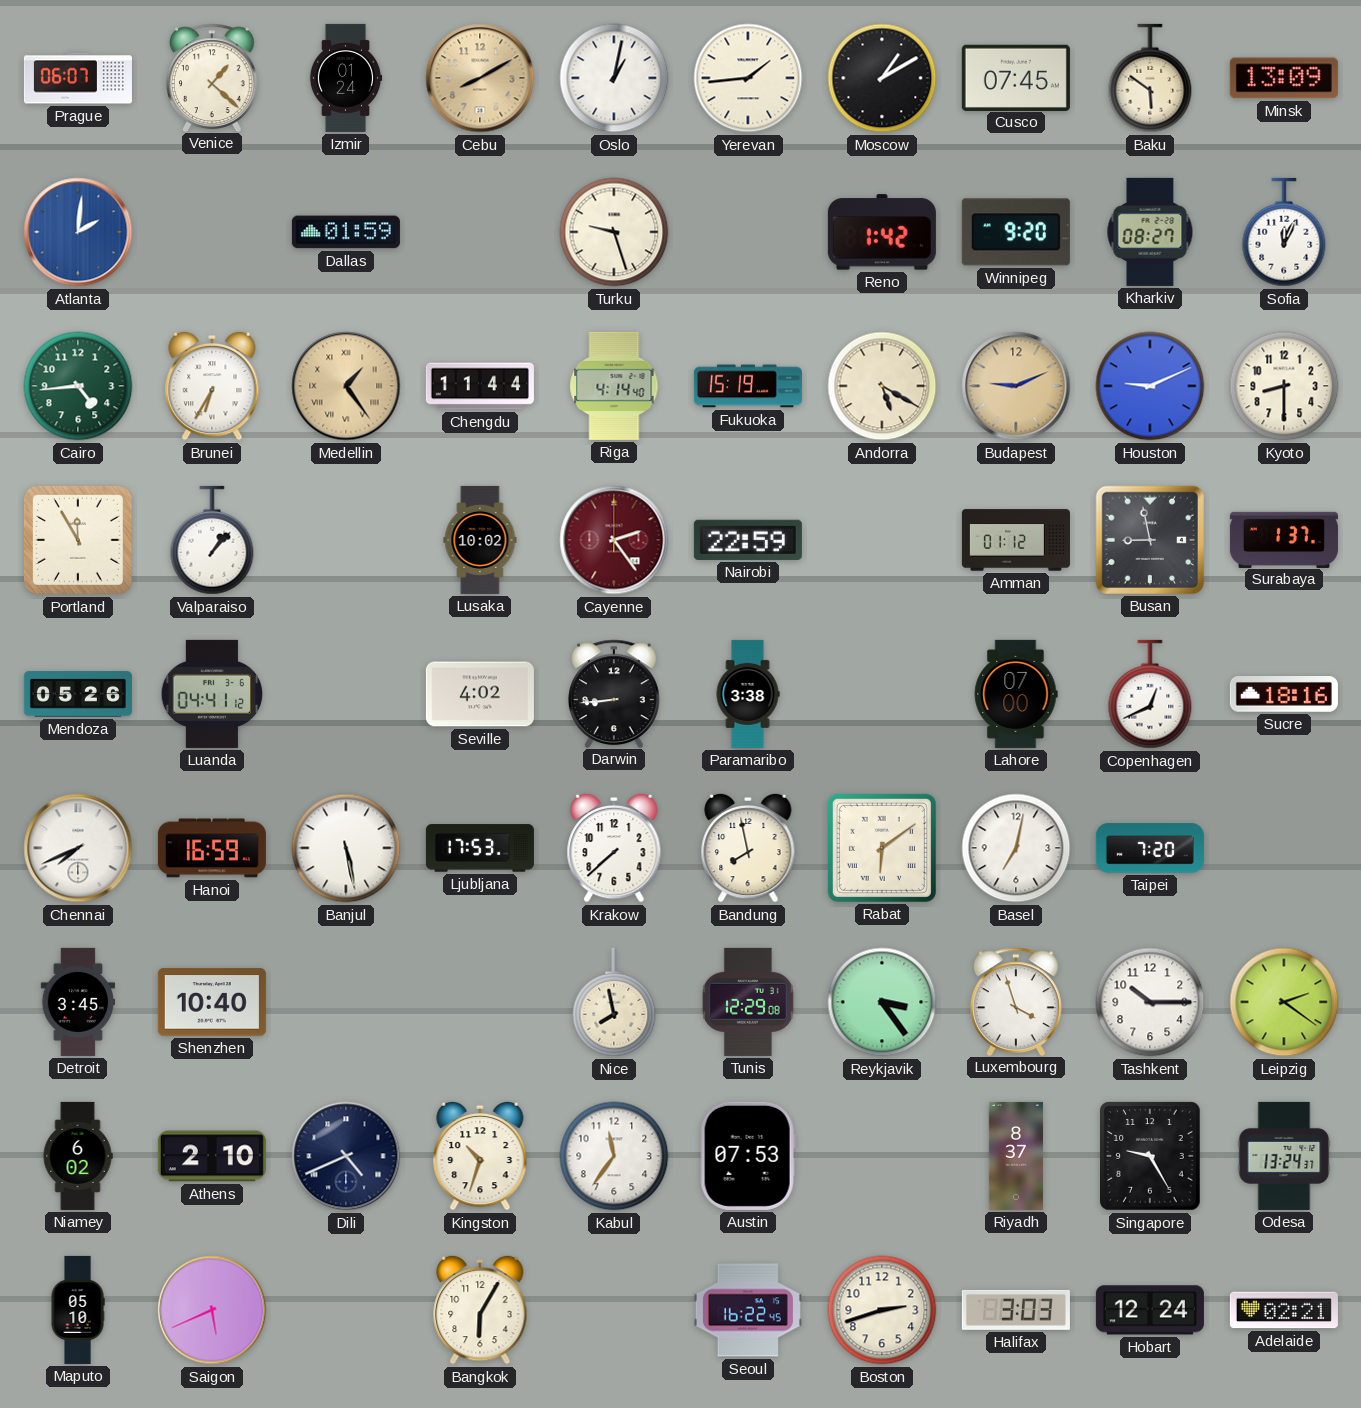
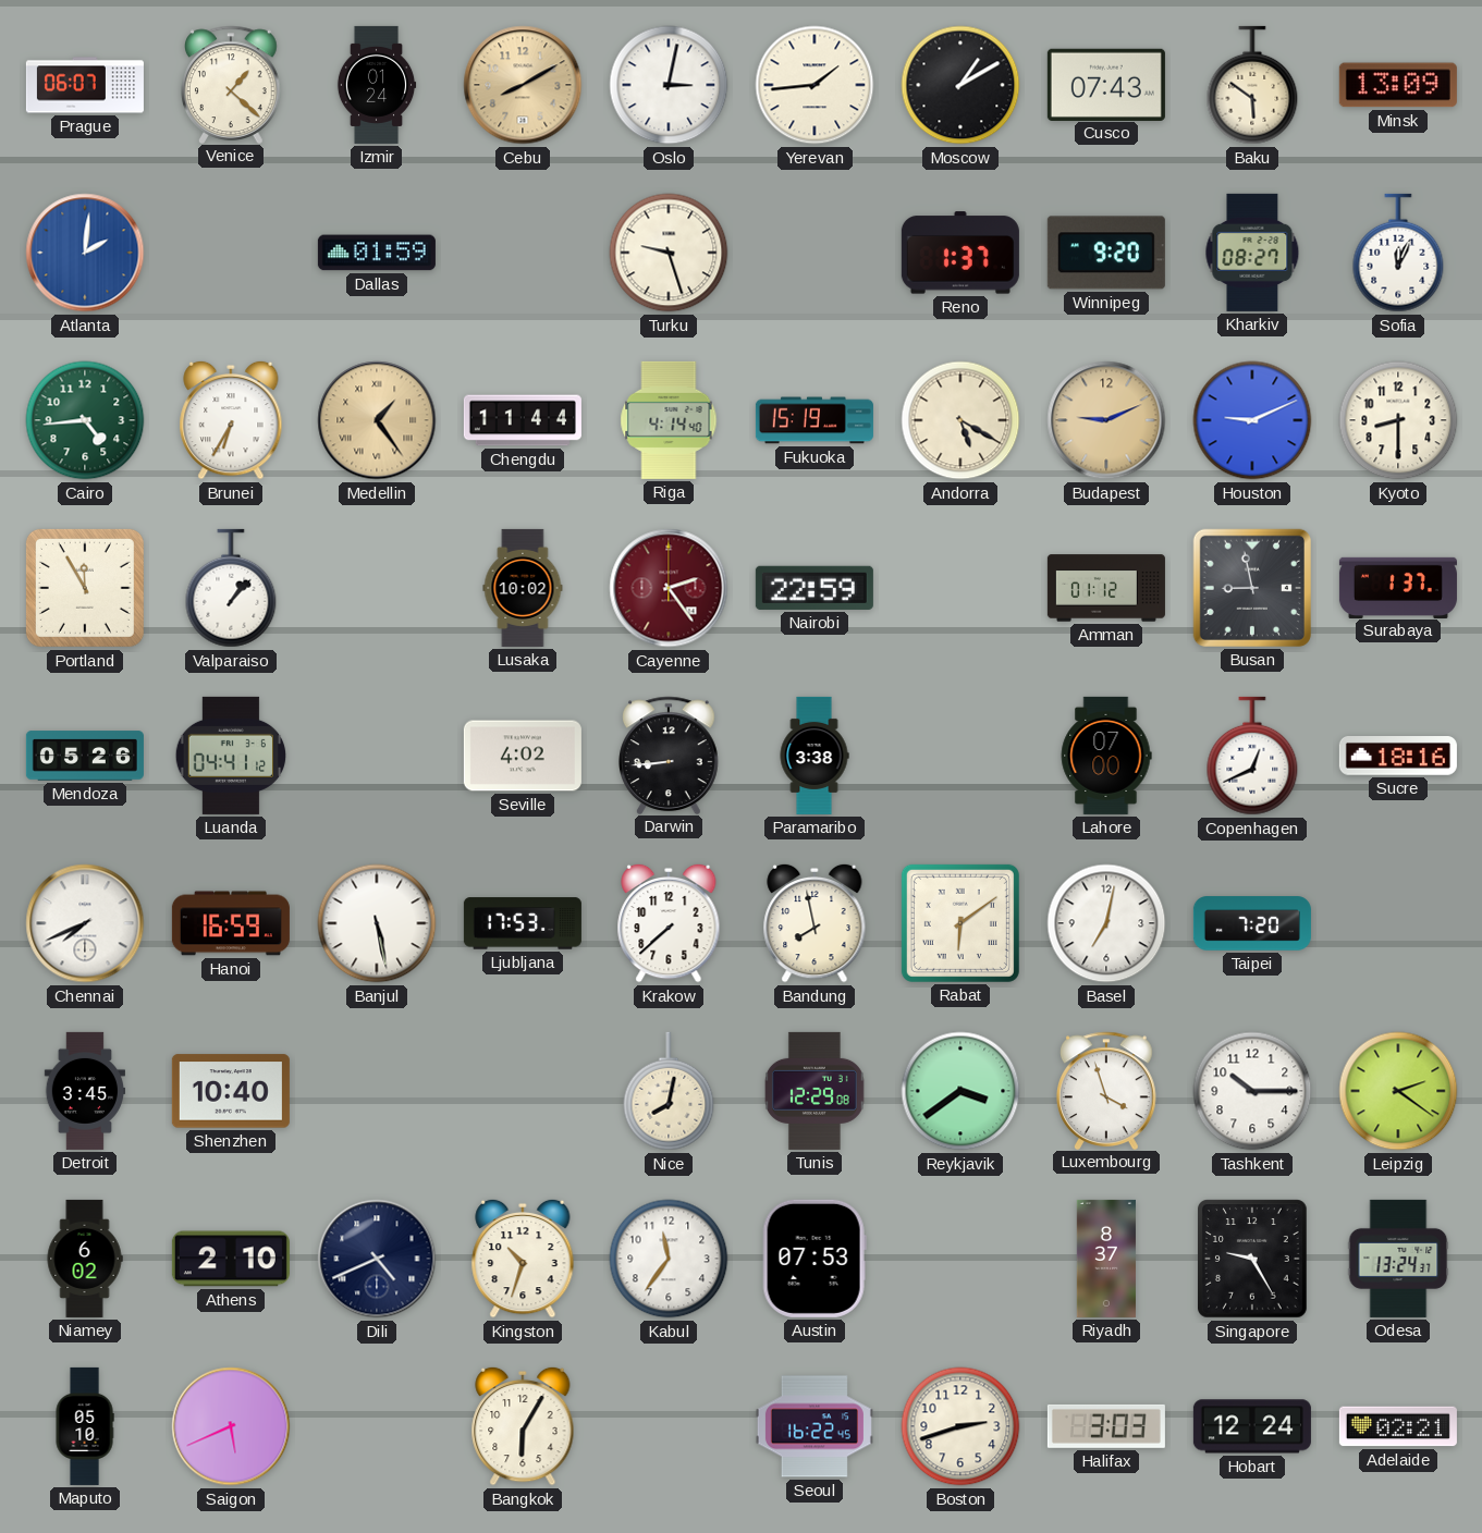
Oslo: 1:02 -> 3:02
Cusco: 07:45 -> 07:43
Reno: 1:42 -> 1:37
Nice: 7:58 -> 8:02
Reykjavik: 3:24 -> 3:39
